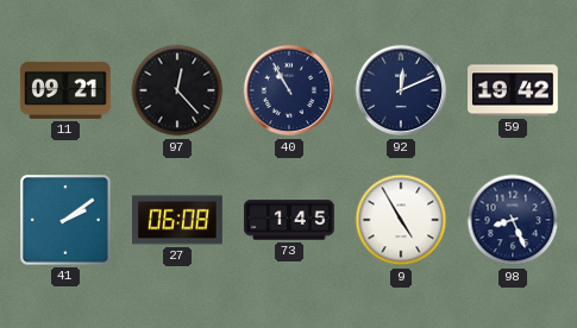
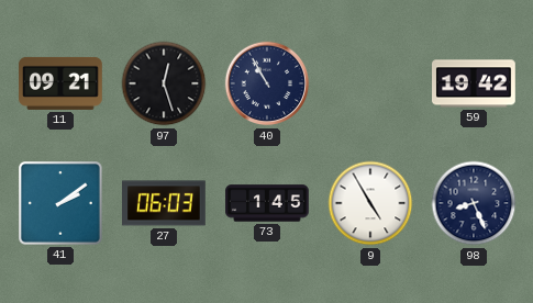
97: 12:23 -> 12:27
92: 12:11 -> none
27: 06:08 -> 06:03
